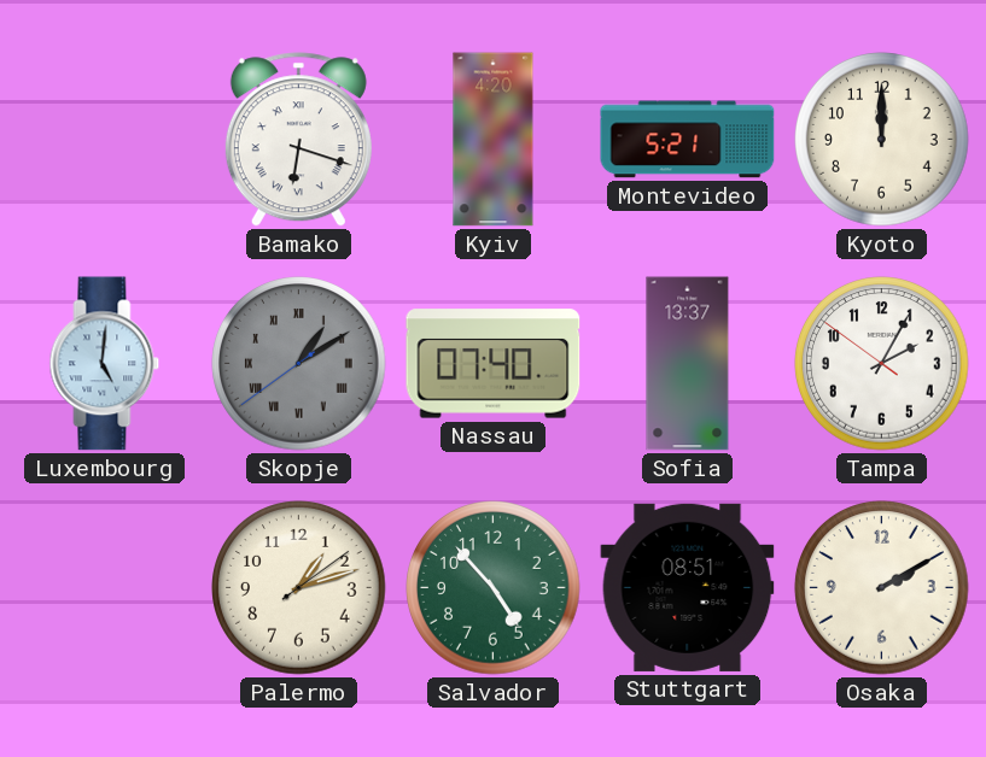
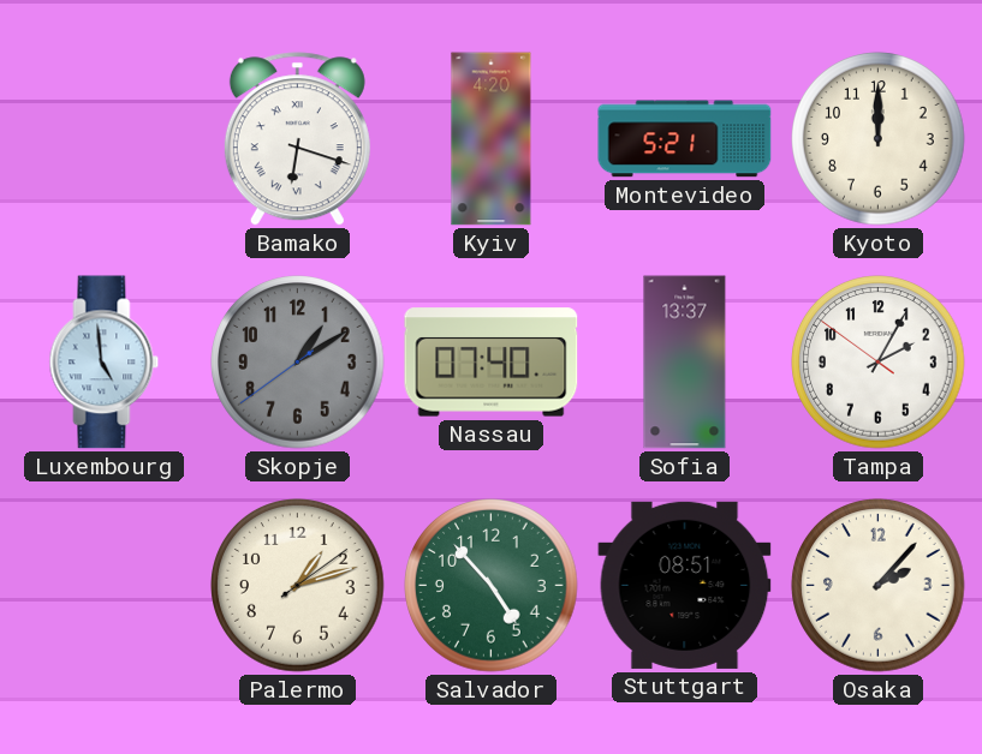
Luxembourg: 5:01 -> 4:59
Skopje numerals: Roman -> Arabic
Osaka: 2:10 -> 2:07
